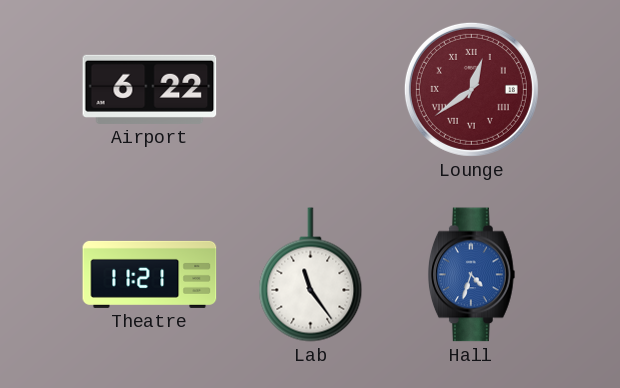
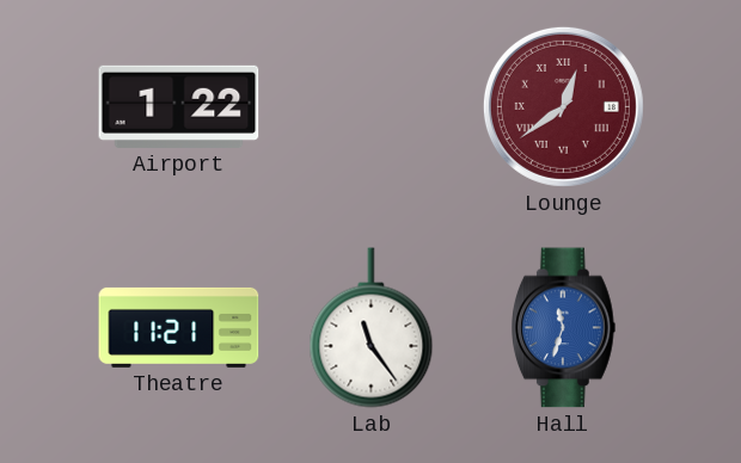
Airport: 6:22 -> 1:22
Hall: 4:33 -> 11:33
